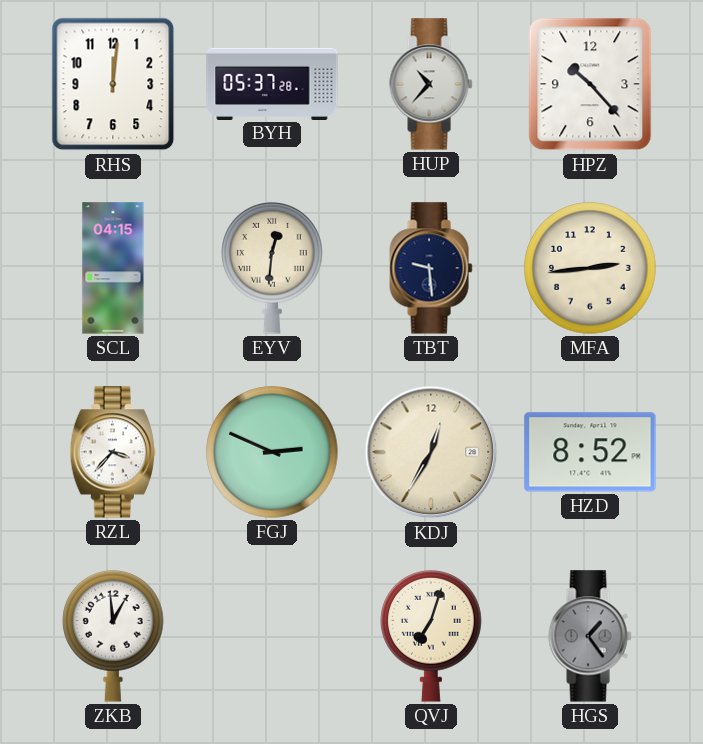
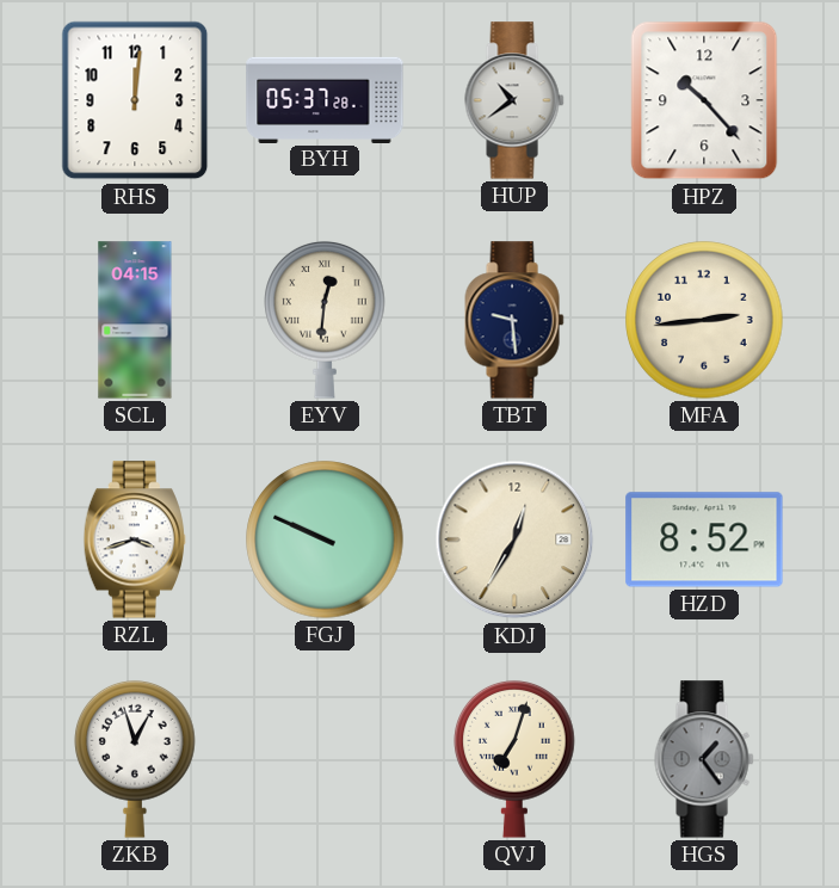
HUP: 10:37 -> 10:39
RZL: 3:37 -> 3:42
FGJ: 2:49 -> 9:49
ZKB: 12:59 -> 12:57
